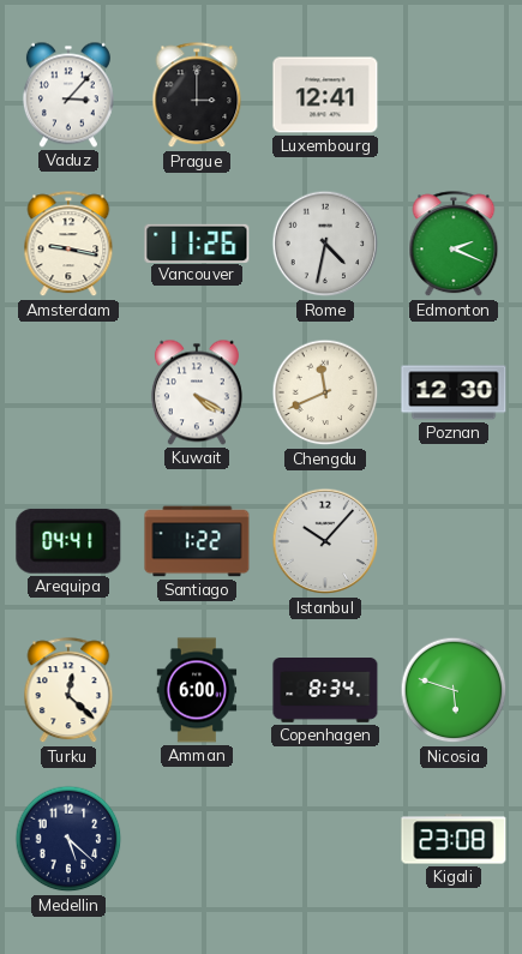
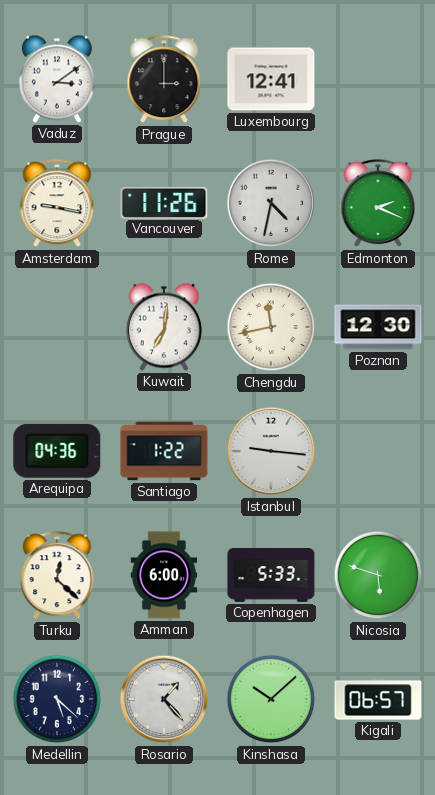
Vaduz: 3:07 -> 3:09
Kuwait: 4:20 -> 7:01
Chengdu: 11:41 -> 11:43
Arequipa: 04:41 -> 04:36
Istanbul: 10:07 -> 9:16
Copenhagen: 8:34 -> 5:33
Rosario: none -> 1:23
Kinshasa: none -> 10:08
Kigali: 23:08 -> 06:57
